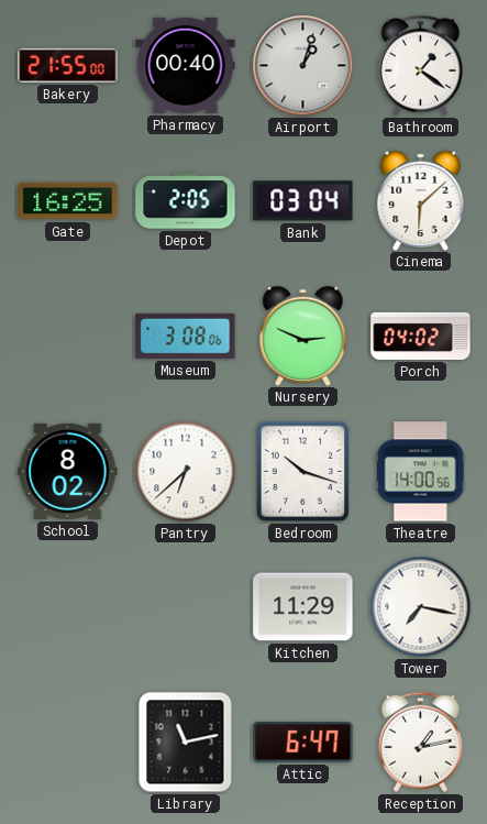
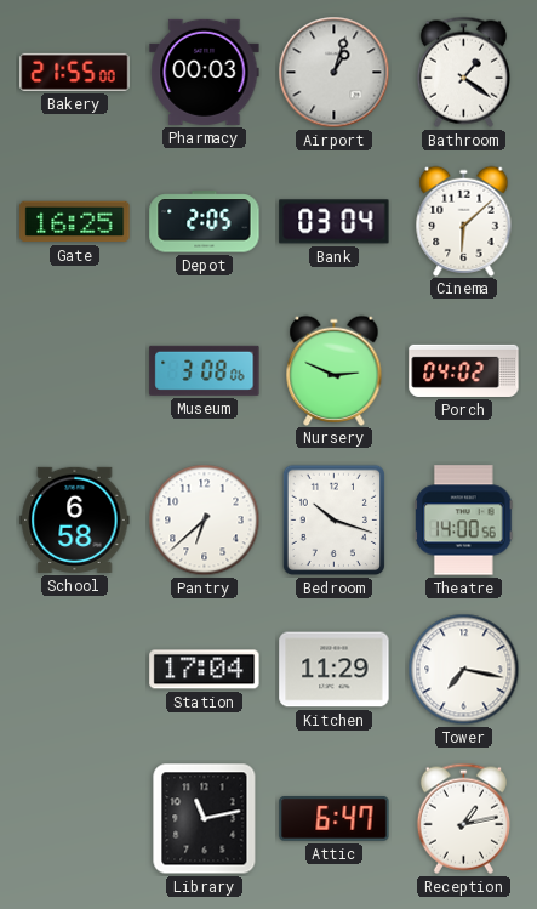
Pharmacy: 00:40 -> 00:03
School: 8:02 -> 6:58
Station: none -> 17:04
